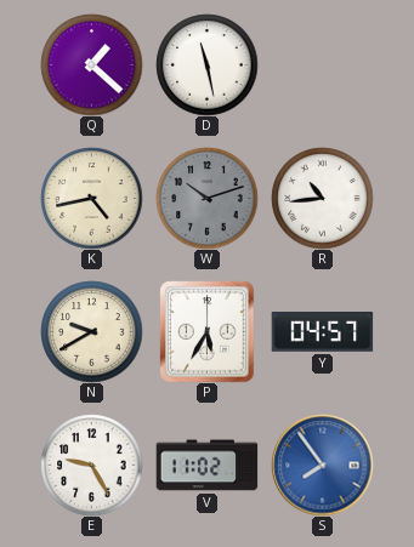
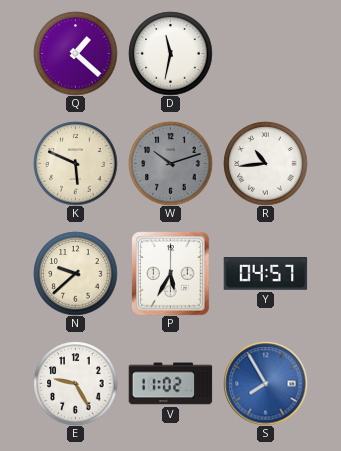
D: 11:28 -> 11:32
K: 4:43 -> 5:49
N: 9:40 -> 9:38
S: 7:54 -> 7:55
